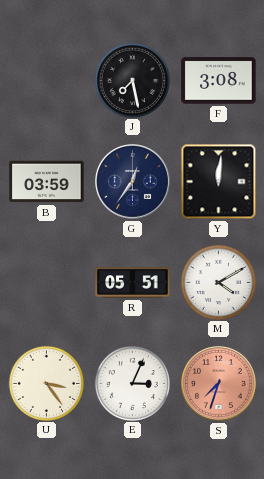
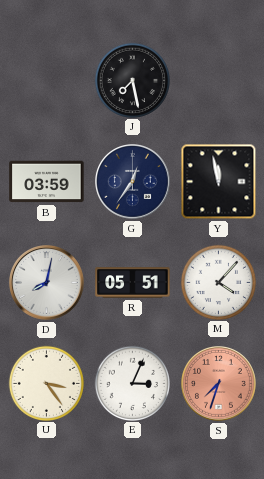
F: 3:08 -> none
Y: 12:01 -> 11:58
D: none -> 8:02
M: 4:10 -> 4:07
